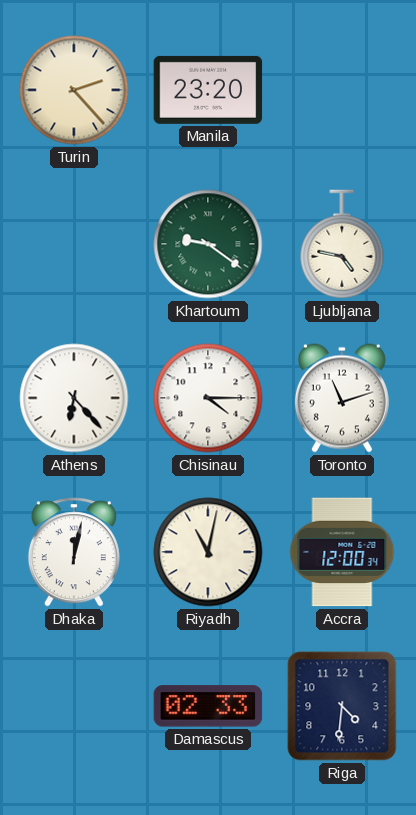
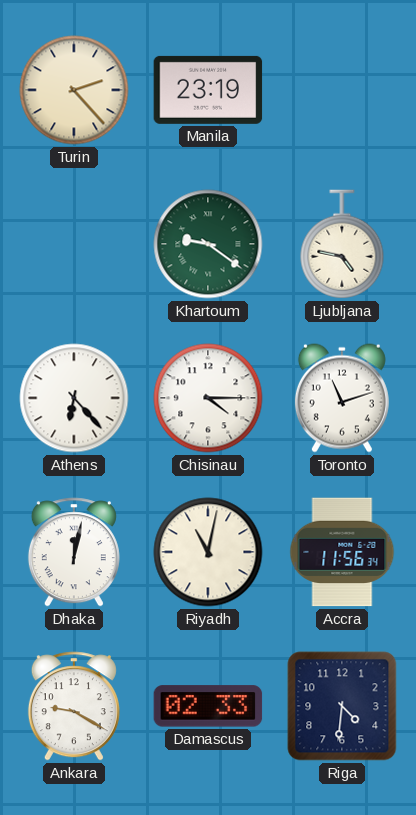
Manila: 23:20 -> 23:19
Accra: 12:00 -> 11:56
Ankara: none -> 9:20
